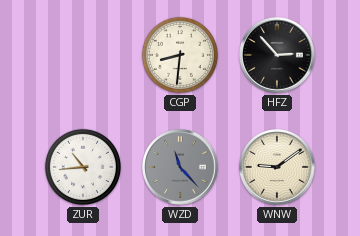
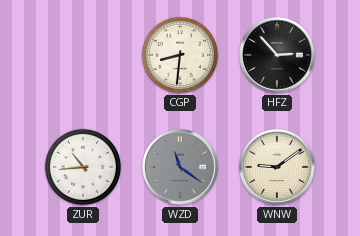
WZD: 11:23 -> 11:21
